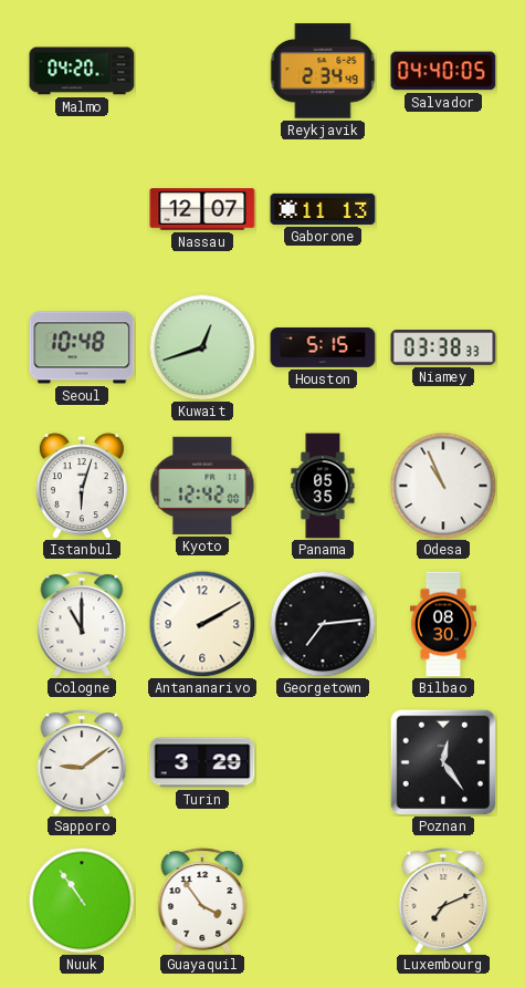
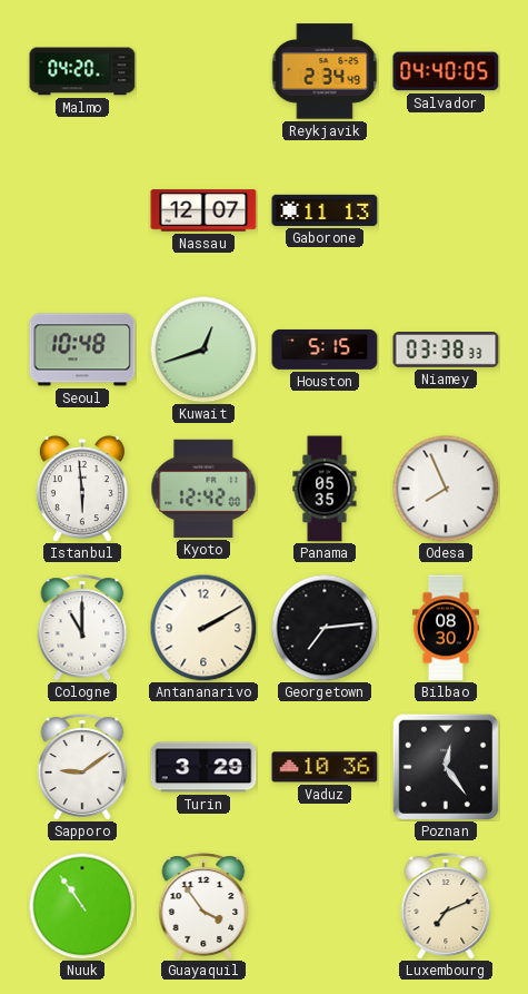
Istanbul: 6:03 -> 5:59
Odesa: 10:56 -> 7:56
Vaduz: none -> 10:36
